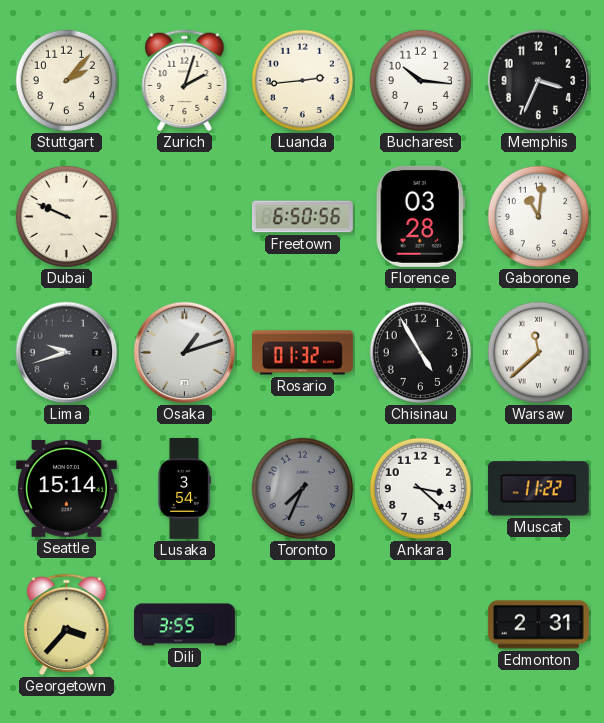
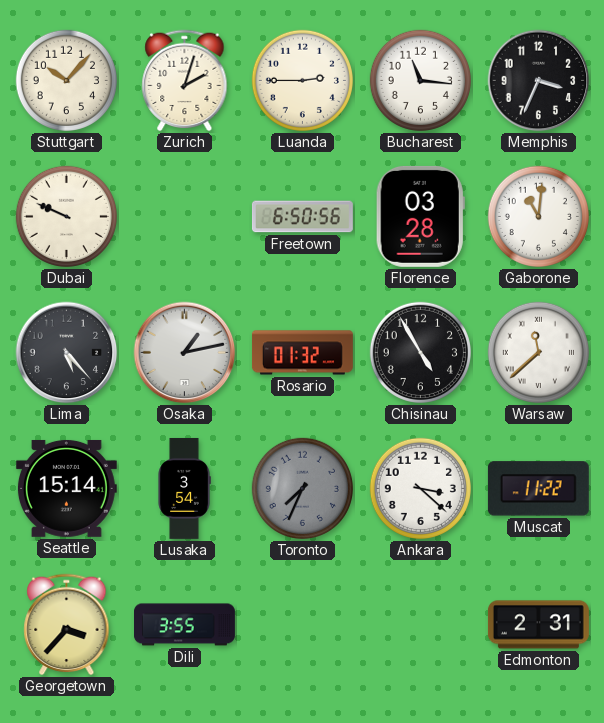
Stuttgart: 2:07 -> 10:07
Luanda: 2:44 -> 2:45
Bucharest: 10:16 -> 11:16
Lima: 9:42 -> 5:23
Osaka: 1:12 -> 1:13
